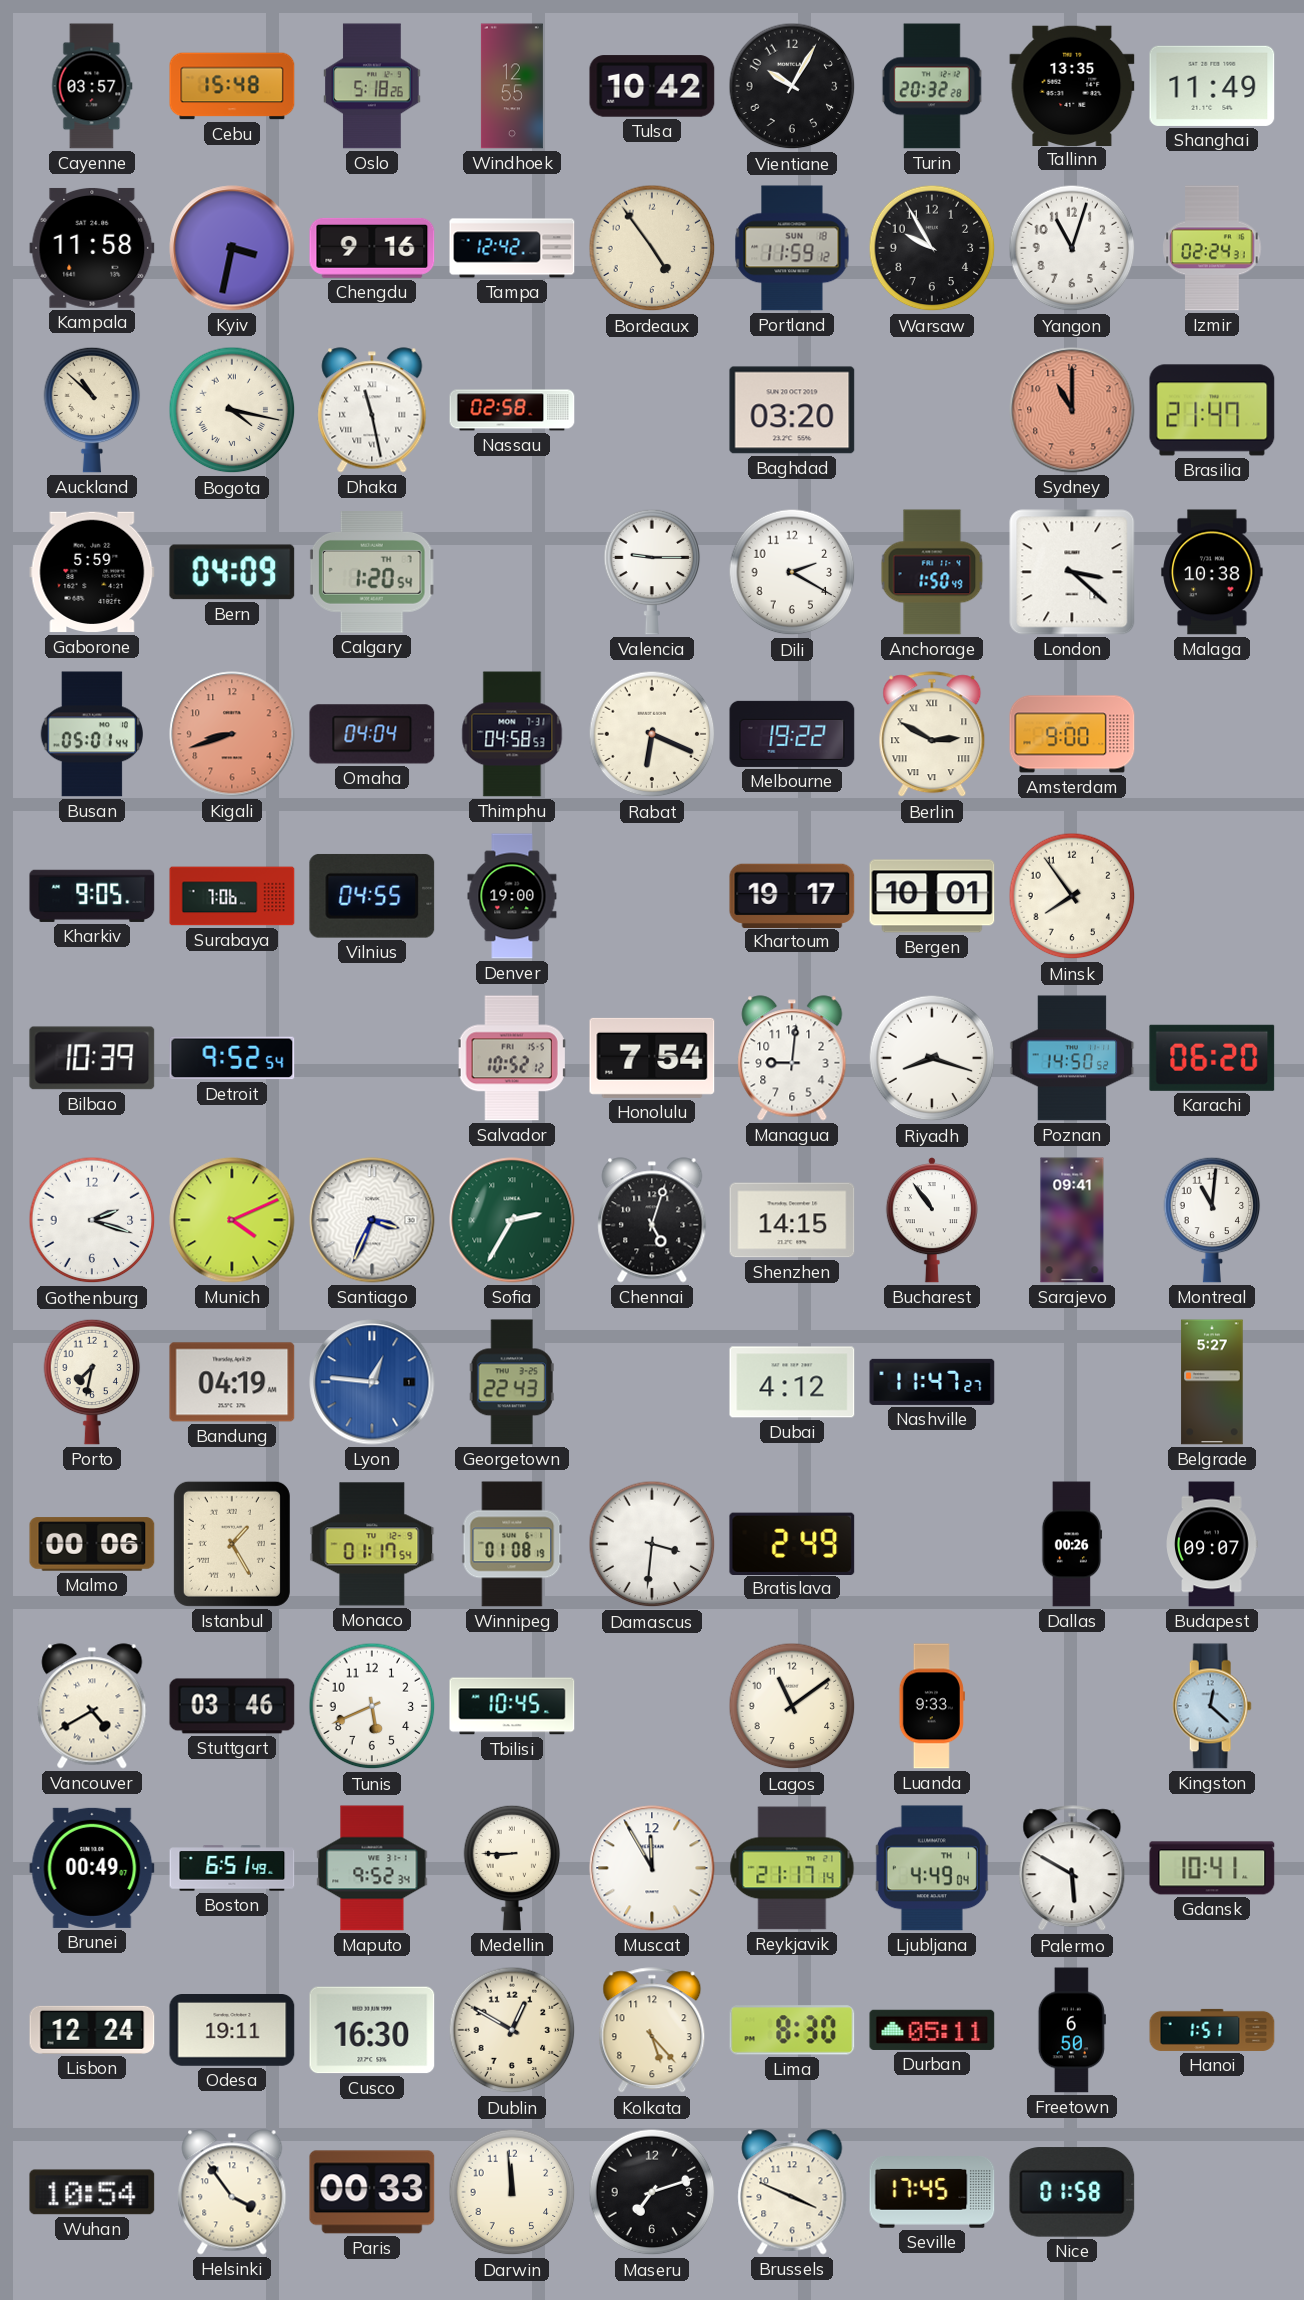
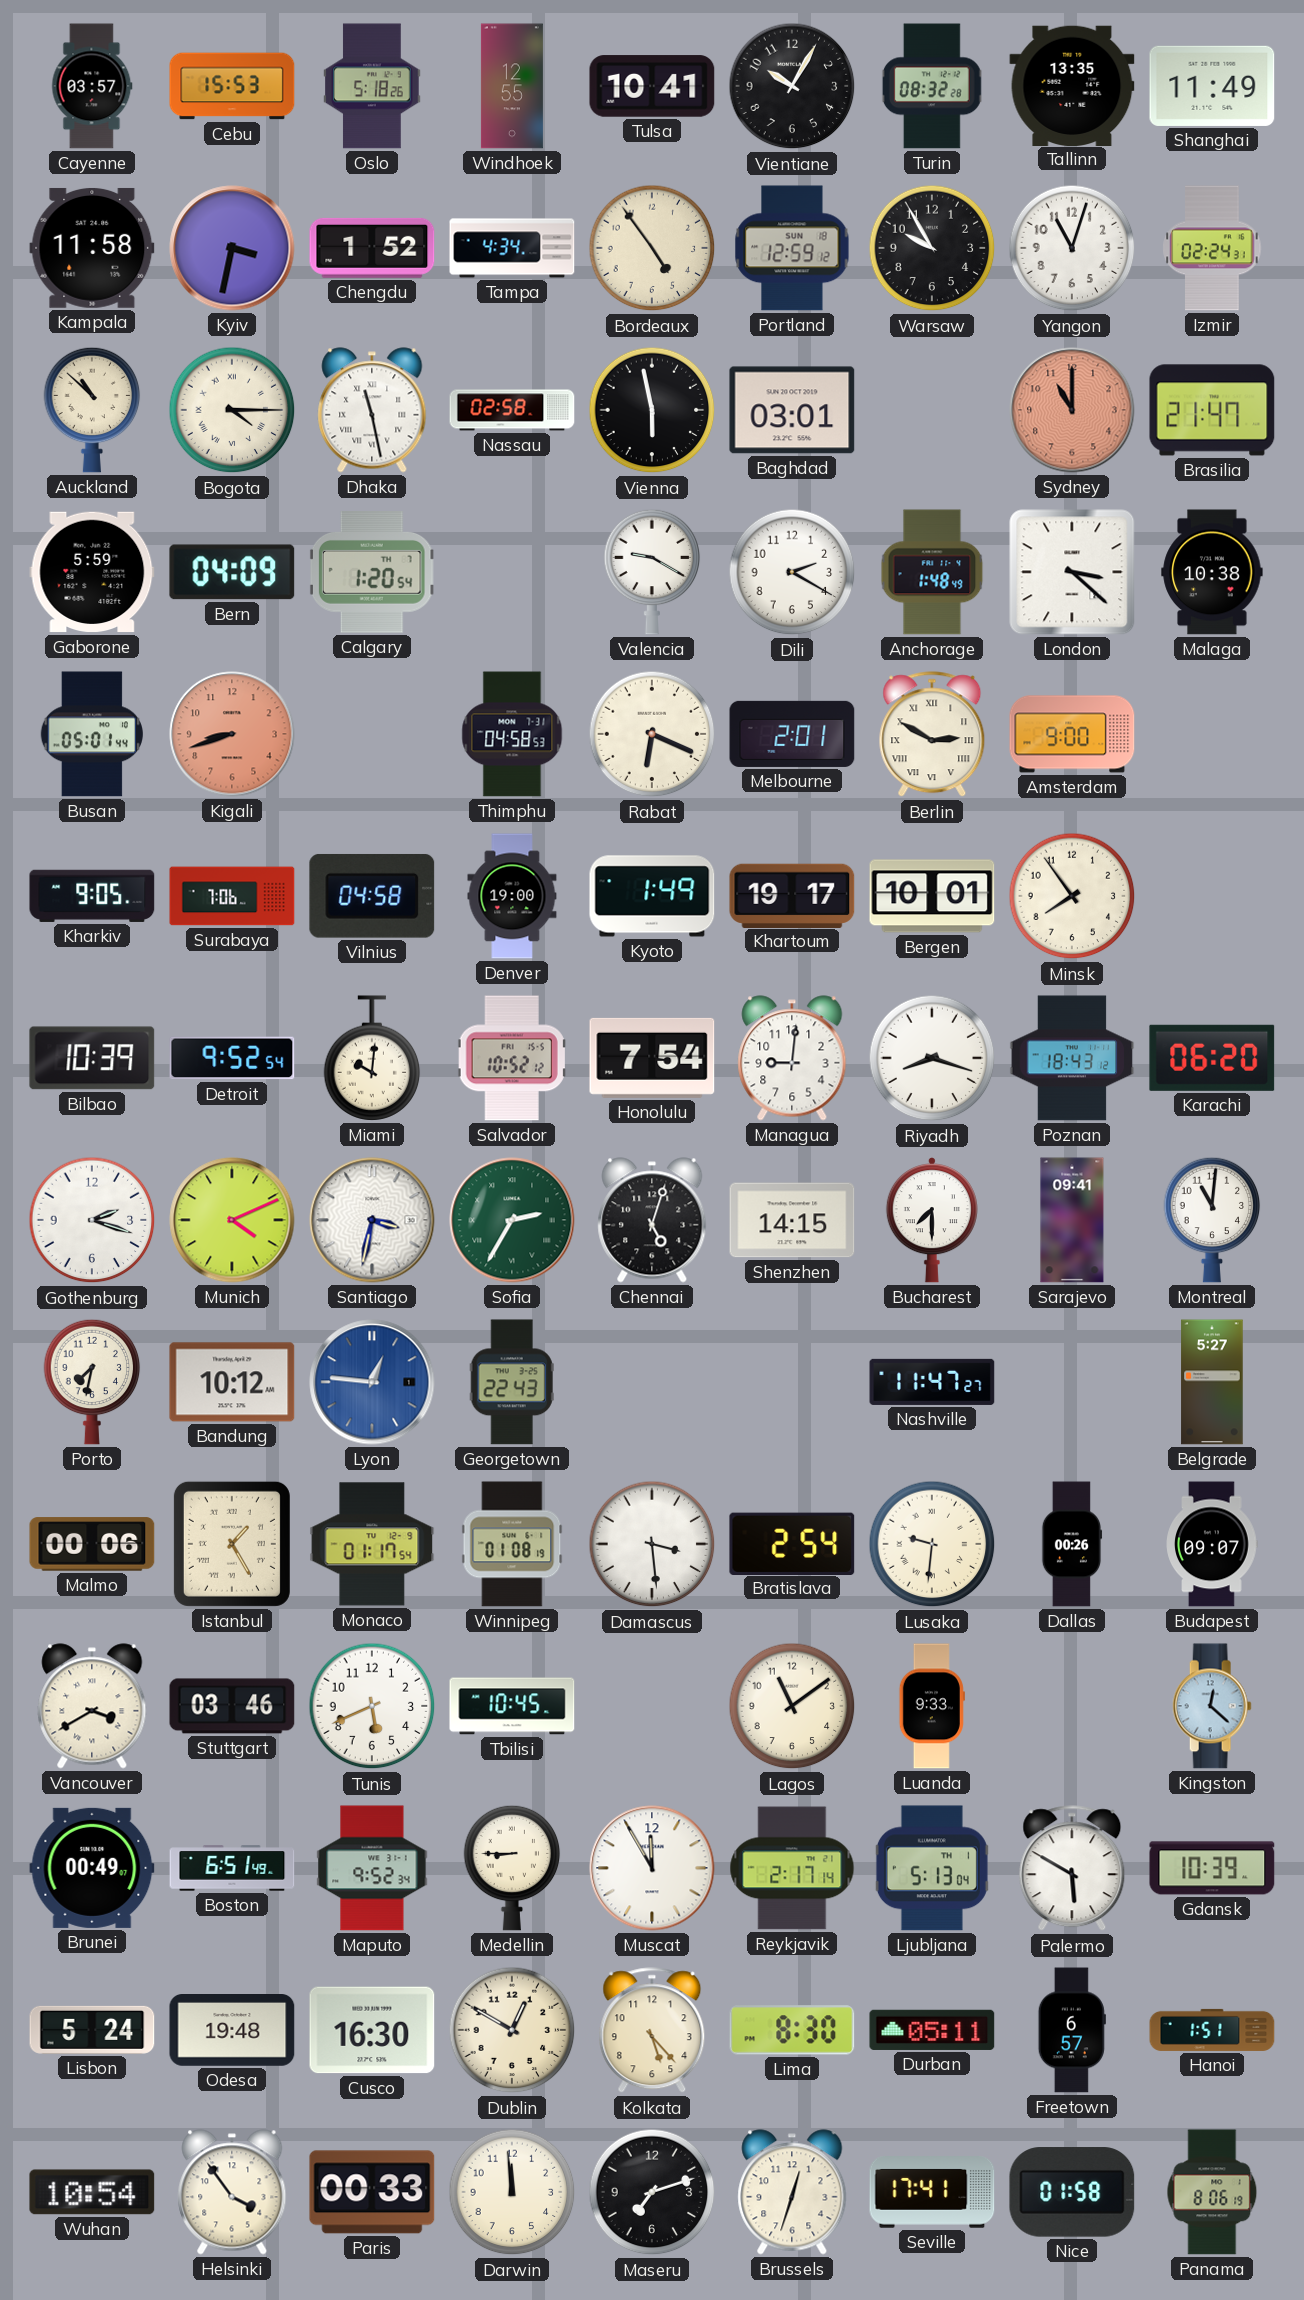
Cebu: 15:48 -> 15:53
Tulsa: 10:42 -> 10:41
Turin: 20:32 -> 08:32
Chengdu: 9:16 -> 1:52
Tampa: 12:42 -> 4:34
Portland: 11:59 -> 12:59
Bogota: 4:17 -> 4:15
Vienna: none -> 5:58
Baghdad: 03:20 -> 03:01
Valencia: 9:15 -> 9:20
Anchorage: 1:50 -> 1:48
Omaha: 04:04 -> none
Melbourne: 19:22 -> 2:01
Vilnius: 04:55 -> 04:58
Kyoto: none -> 1:49
Miami: none -> 10:01
Poznan: 14:50 -> 18:43
Santiago: 3:34 -> 3:32
Bucharest: 10:54 -> 7:30
Bandung: 04:19 -> 10:12
Dubai: 4:12 -> none
Damascus: 3:31 -> 3:29
Bratislava: 2:49 -> 2:54
Lusaka: none -> 9:31
Vancouver: 4:40 -> 3:40
Reykjavik: 21:17 -> 2:17
Ljubljana: 4:49 -> 5:13
Gdansk: 10:41 -> 10:39
Lisbon: 12:24 -> 5:24
Odesa: 19:11 -> 19:48
Freetown: 6:50 -> 6:57
Brussels: 3:49 -> 12:33
Seville: 17:45 -> 17:41
Panama: none -> 8:06
